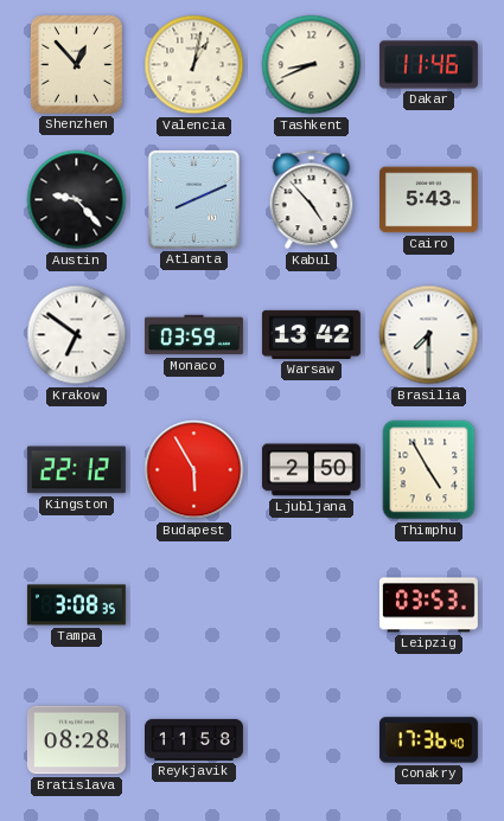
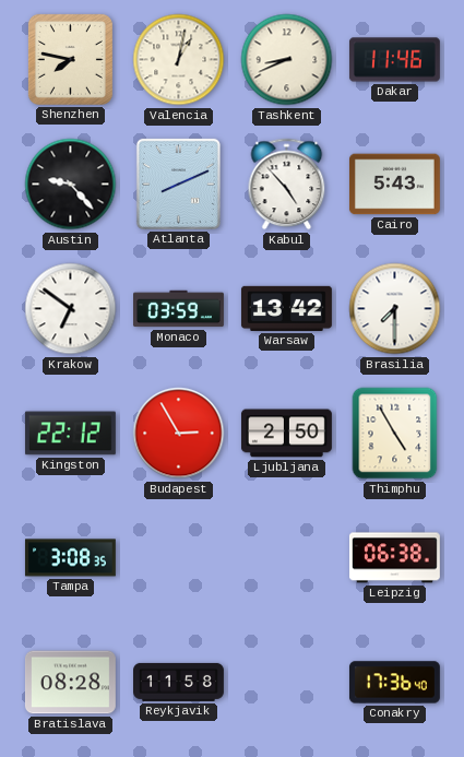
Shenzhen: 12:53 -> 7:47
Budapest: 5:55 -> 2:55
Leipzig: 03:53 -> 06:38
